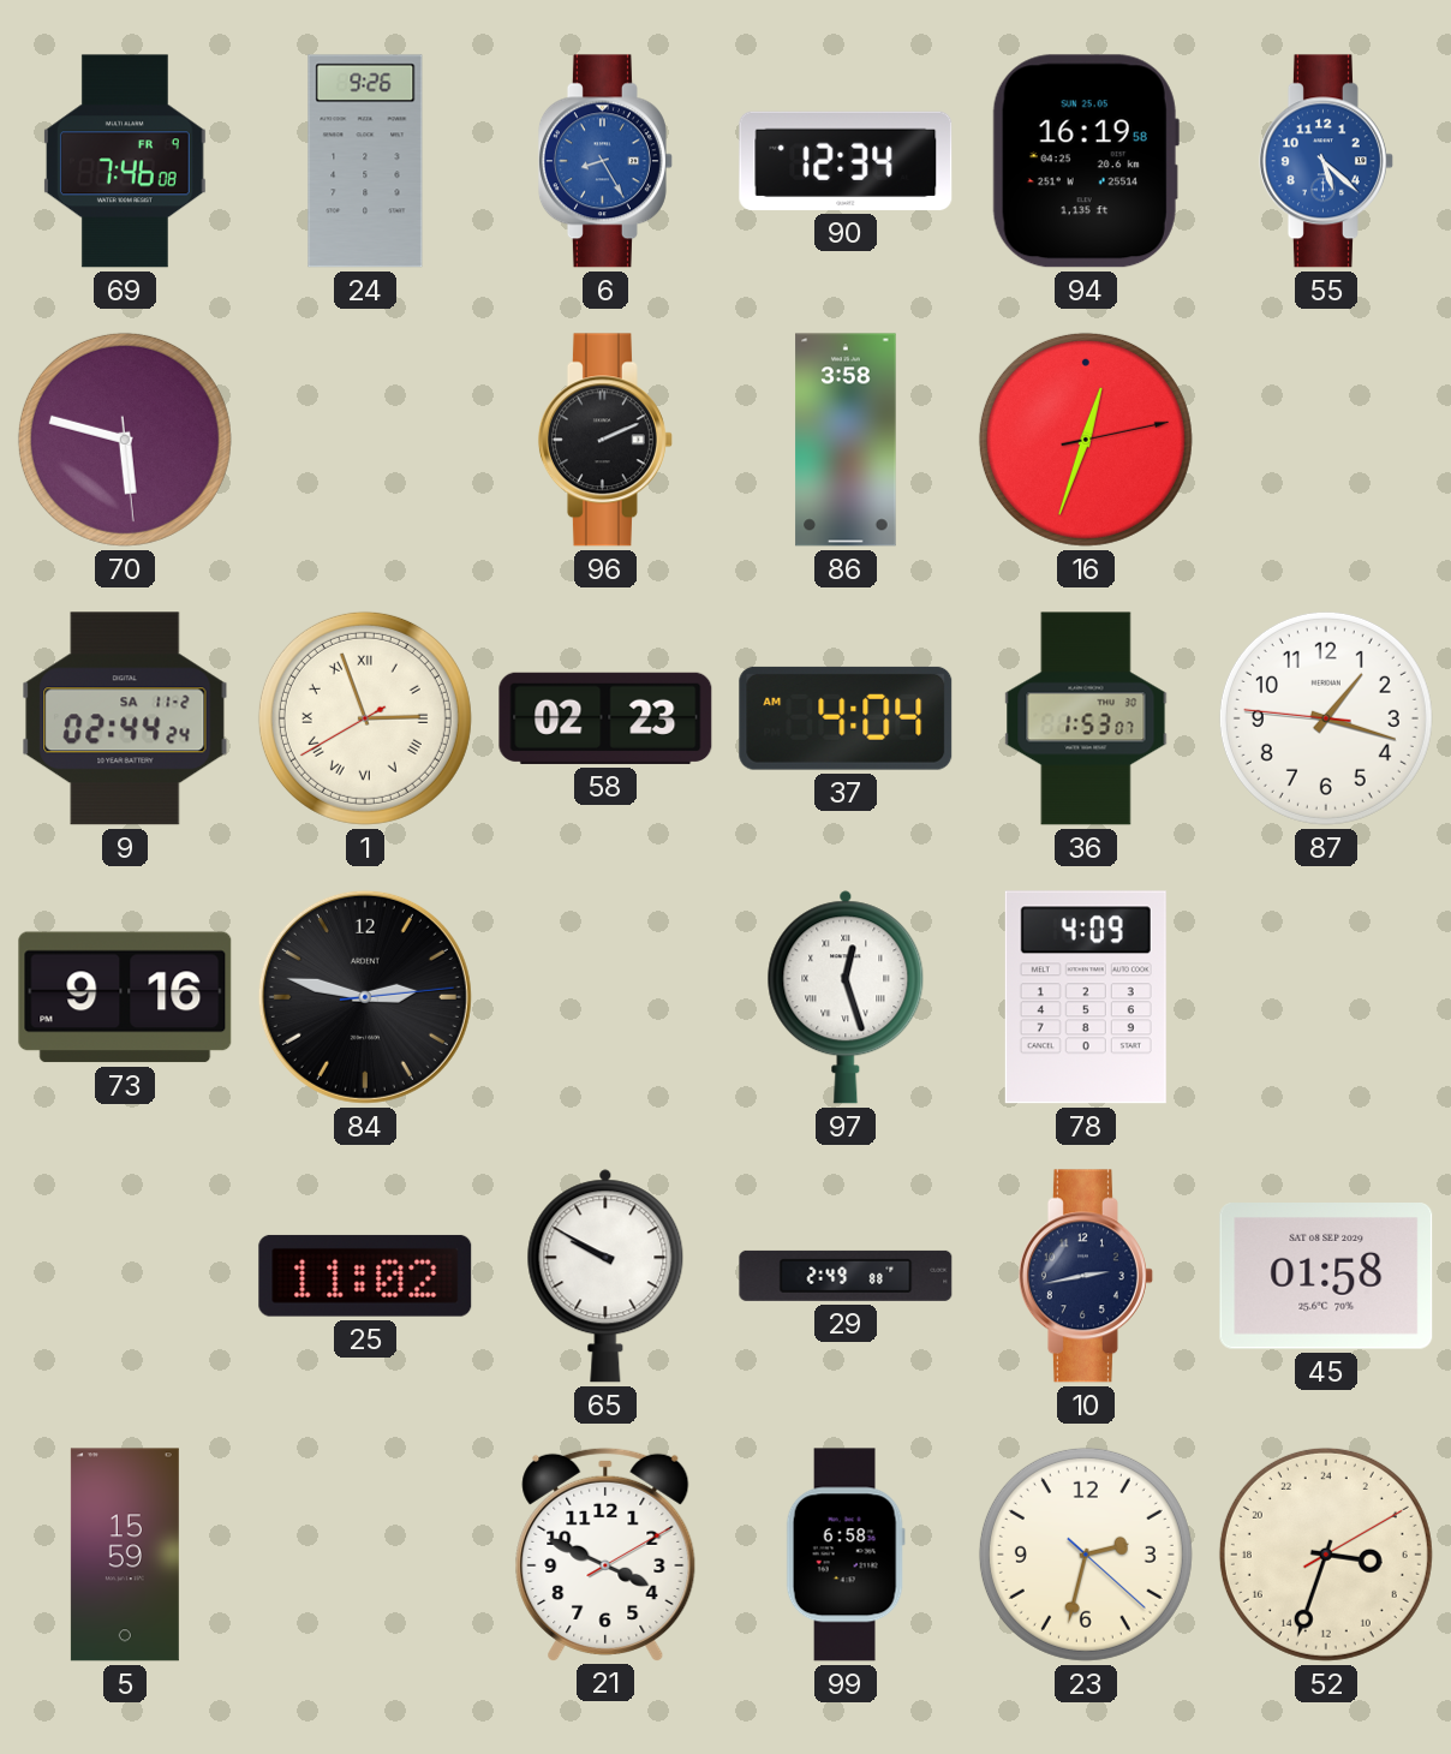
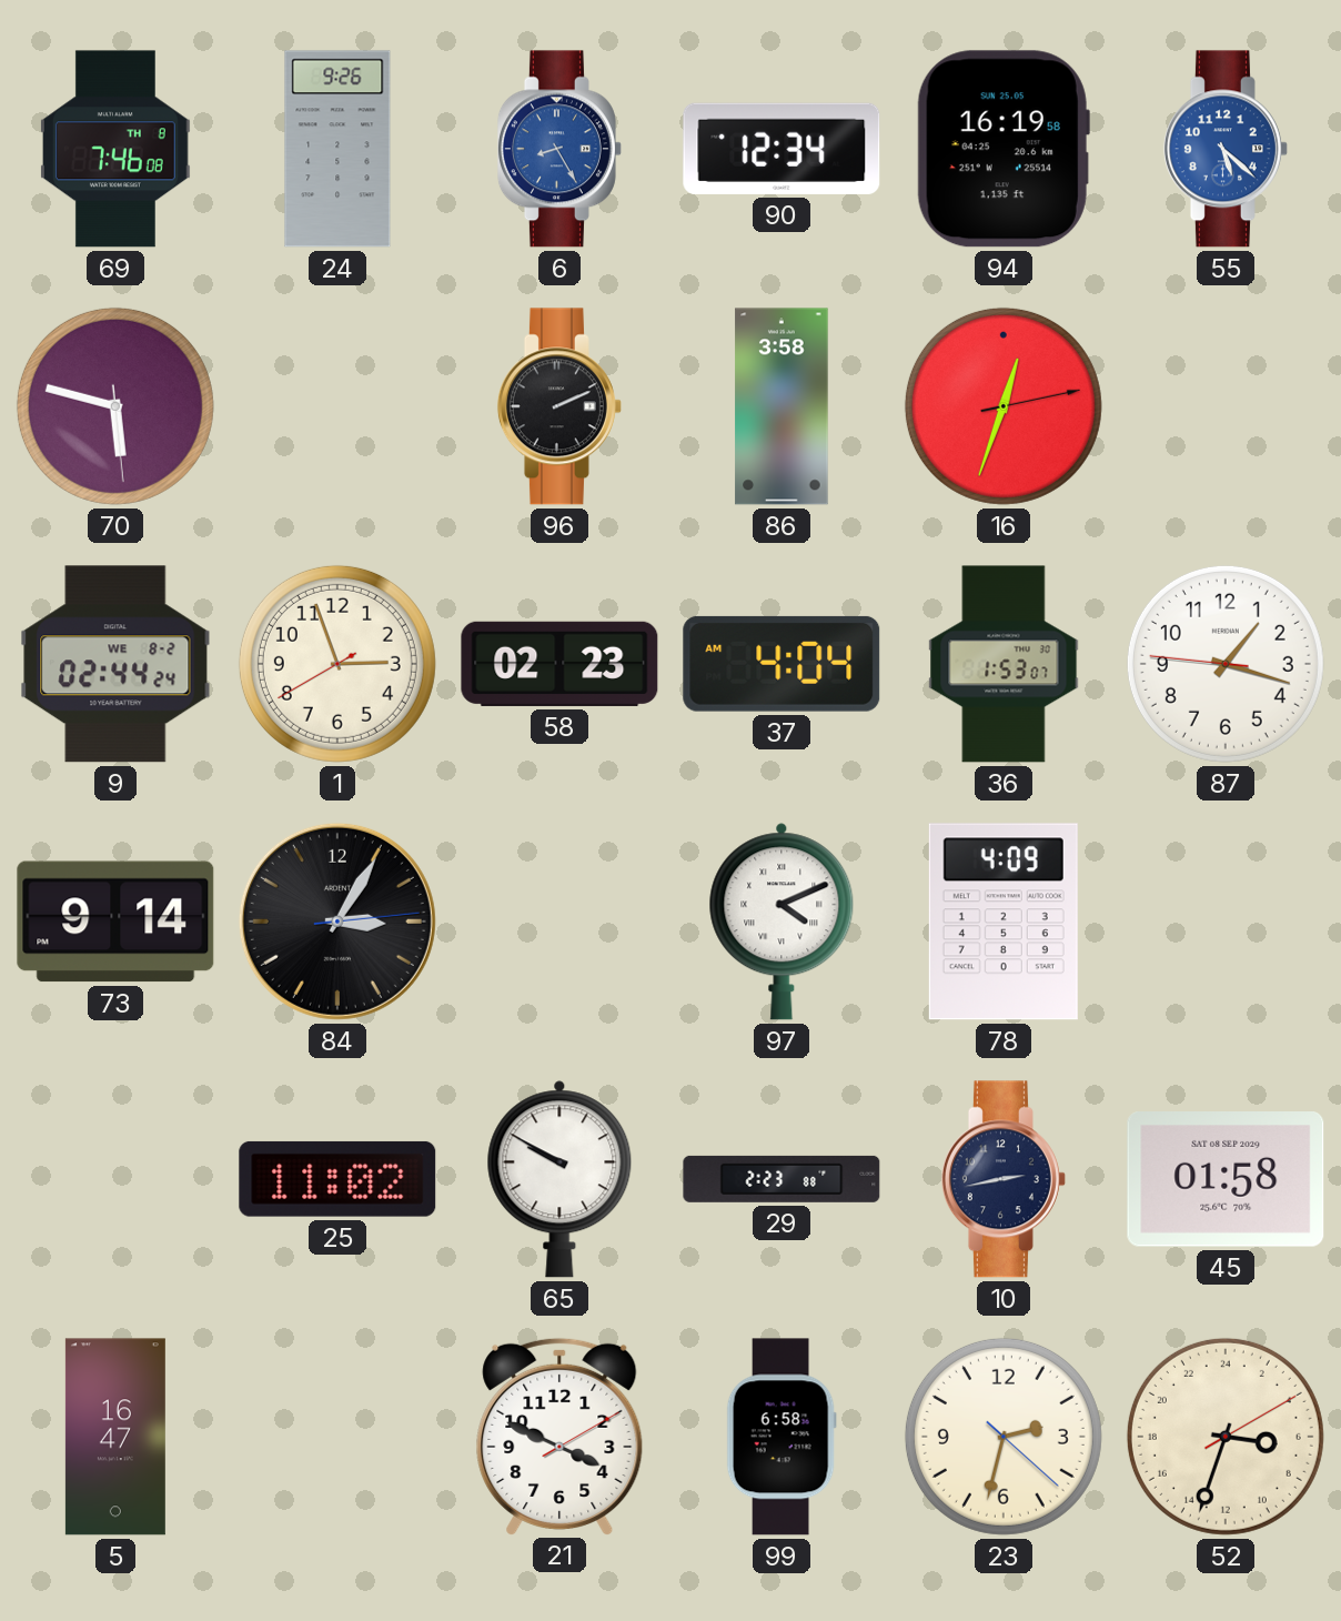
69 date: FR 9 -> TH 8
9 date: SA 11-2 -> WE 8-2
1 numerals: Roman -> Arabic
73: 9:16 -> 9:14
84: 2:47 -> 3:05
97: 12:27 -> 4:11
29: 2:49 -> 2:23
5: 15:59 -> 16:47
